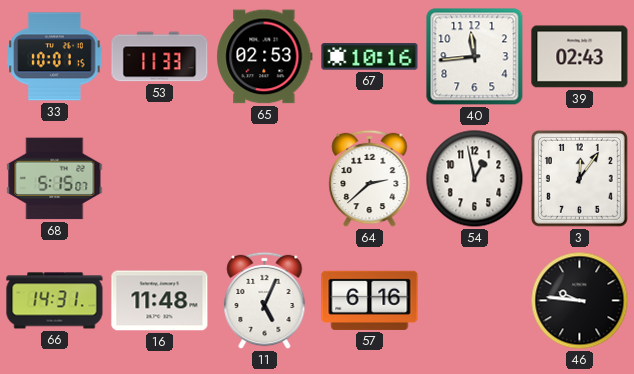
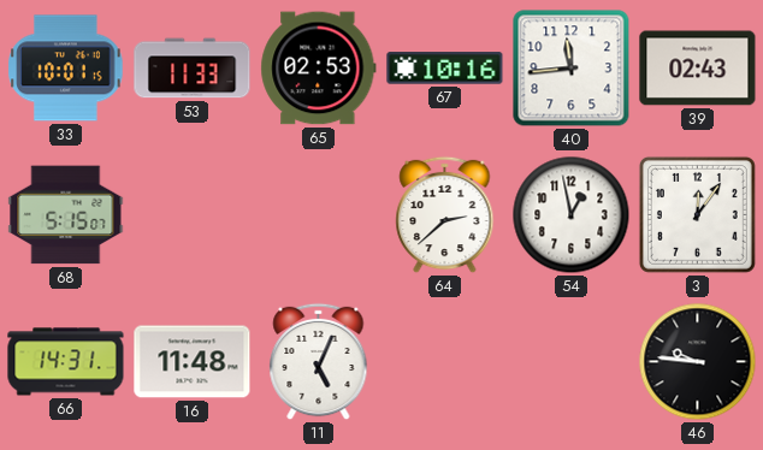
57: 6:16 -> none
